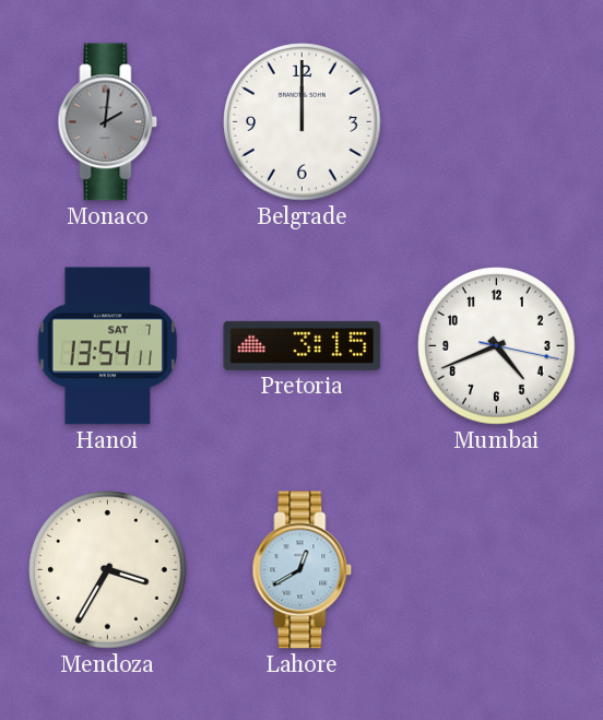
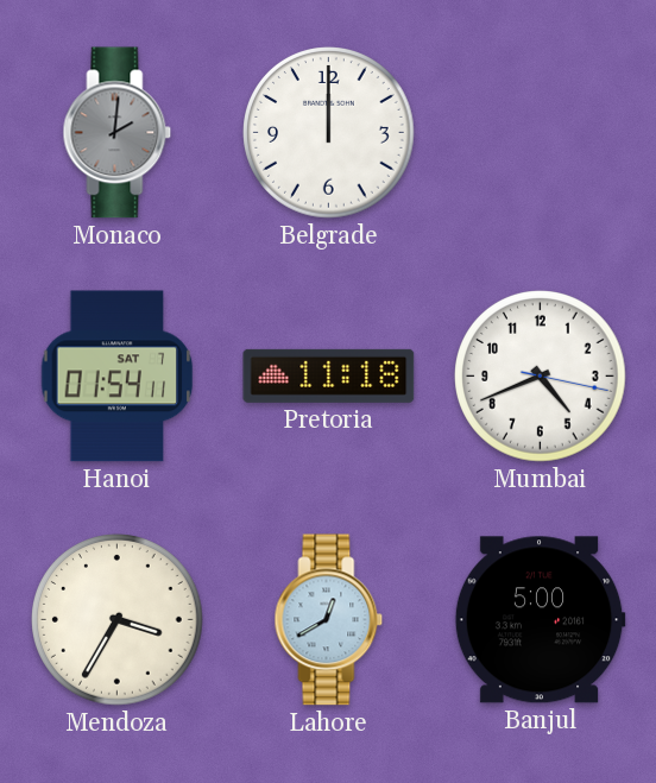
Hanoi: 13:54 -> 01:54
Pretoria: 3:15 -> 11:18
Banjul: none -> 5:00
